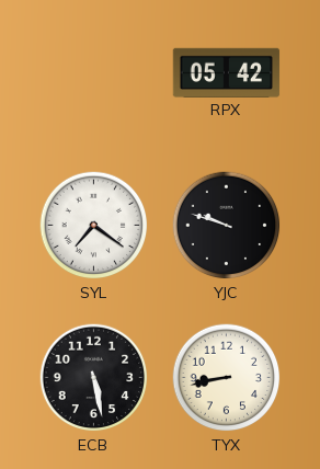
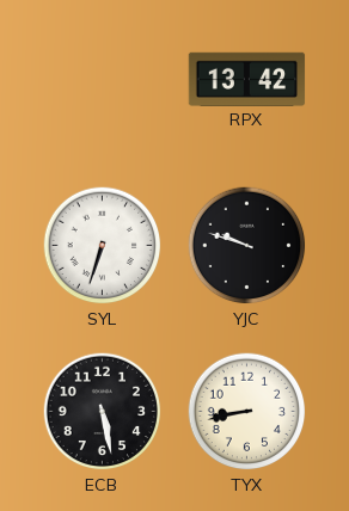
RPX: 05:42 -> 13:42
SYL: 7:21 -> 6:33
